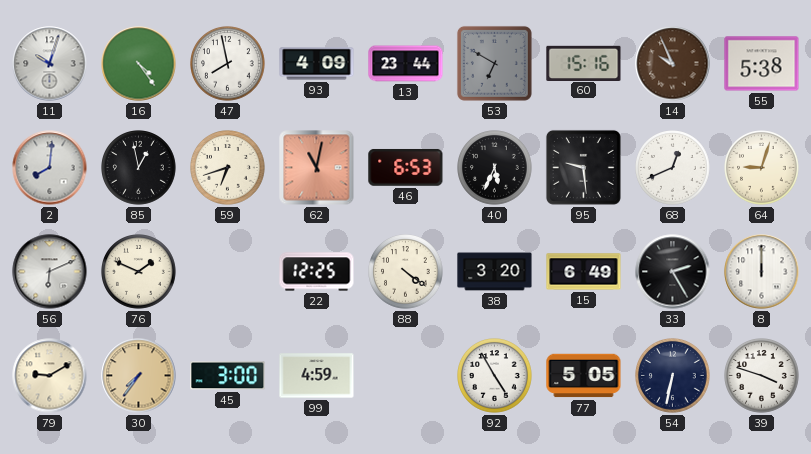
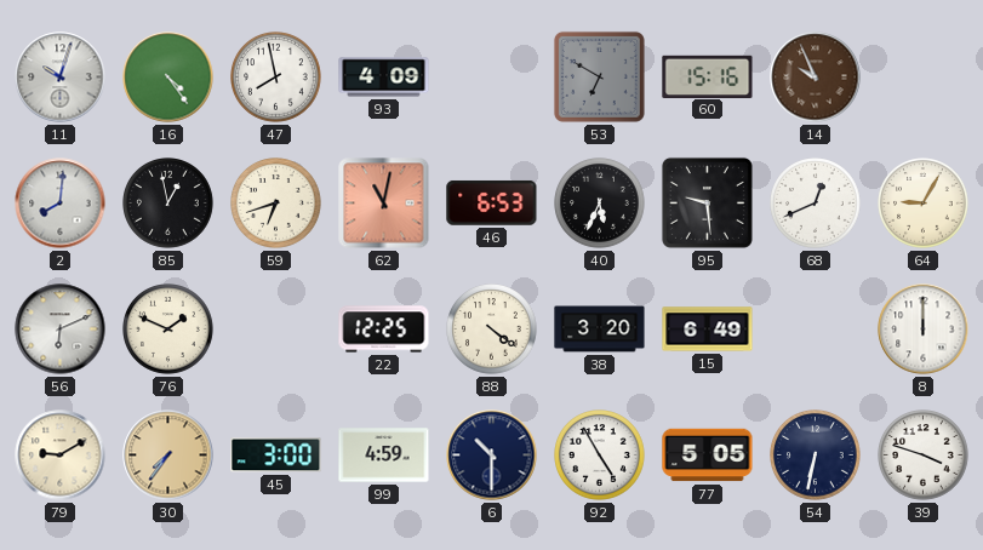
13: 23:44 -> none
55: 5:38 -> none
64: 9:03 -> 9:05
33: 2:25 -> none
6: none -> 10:30
